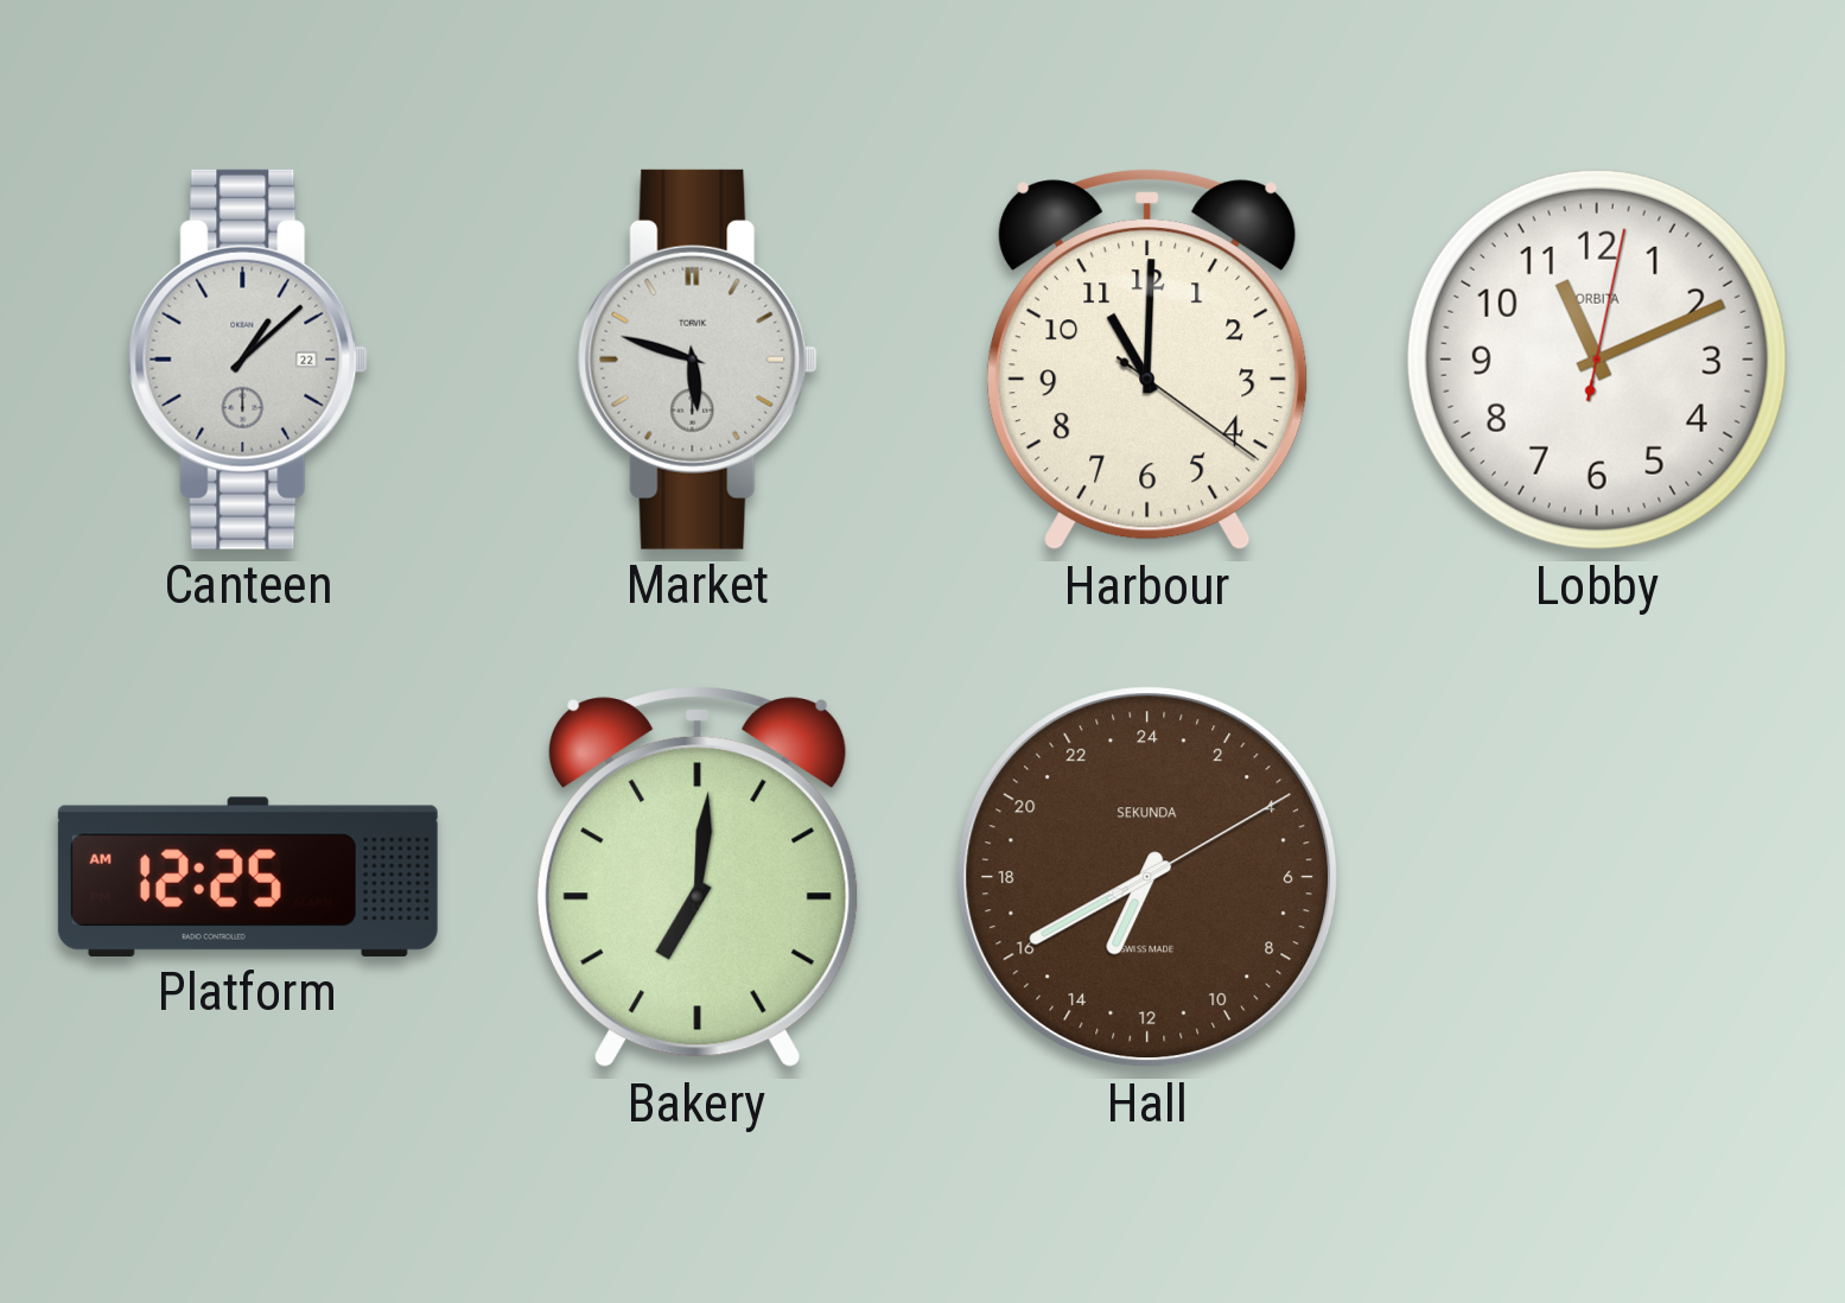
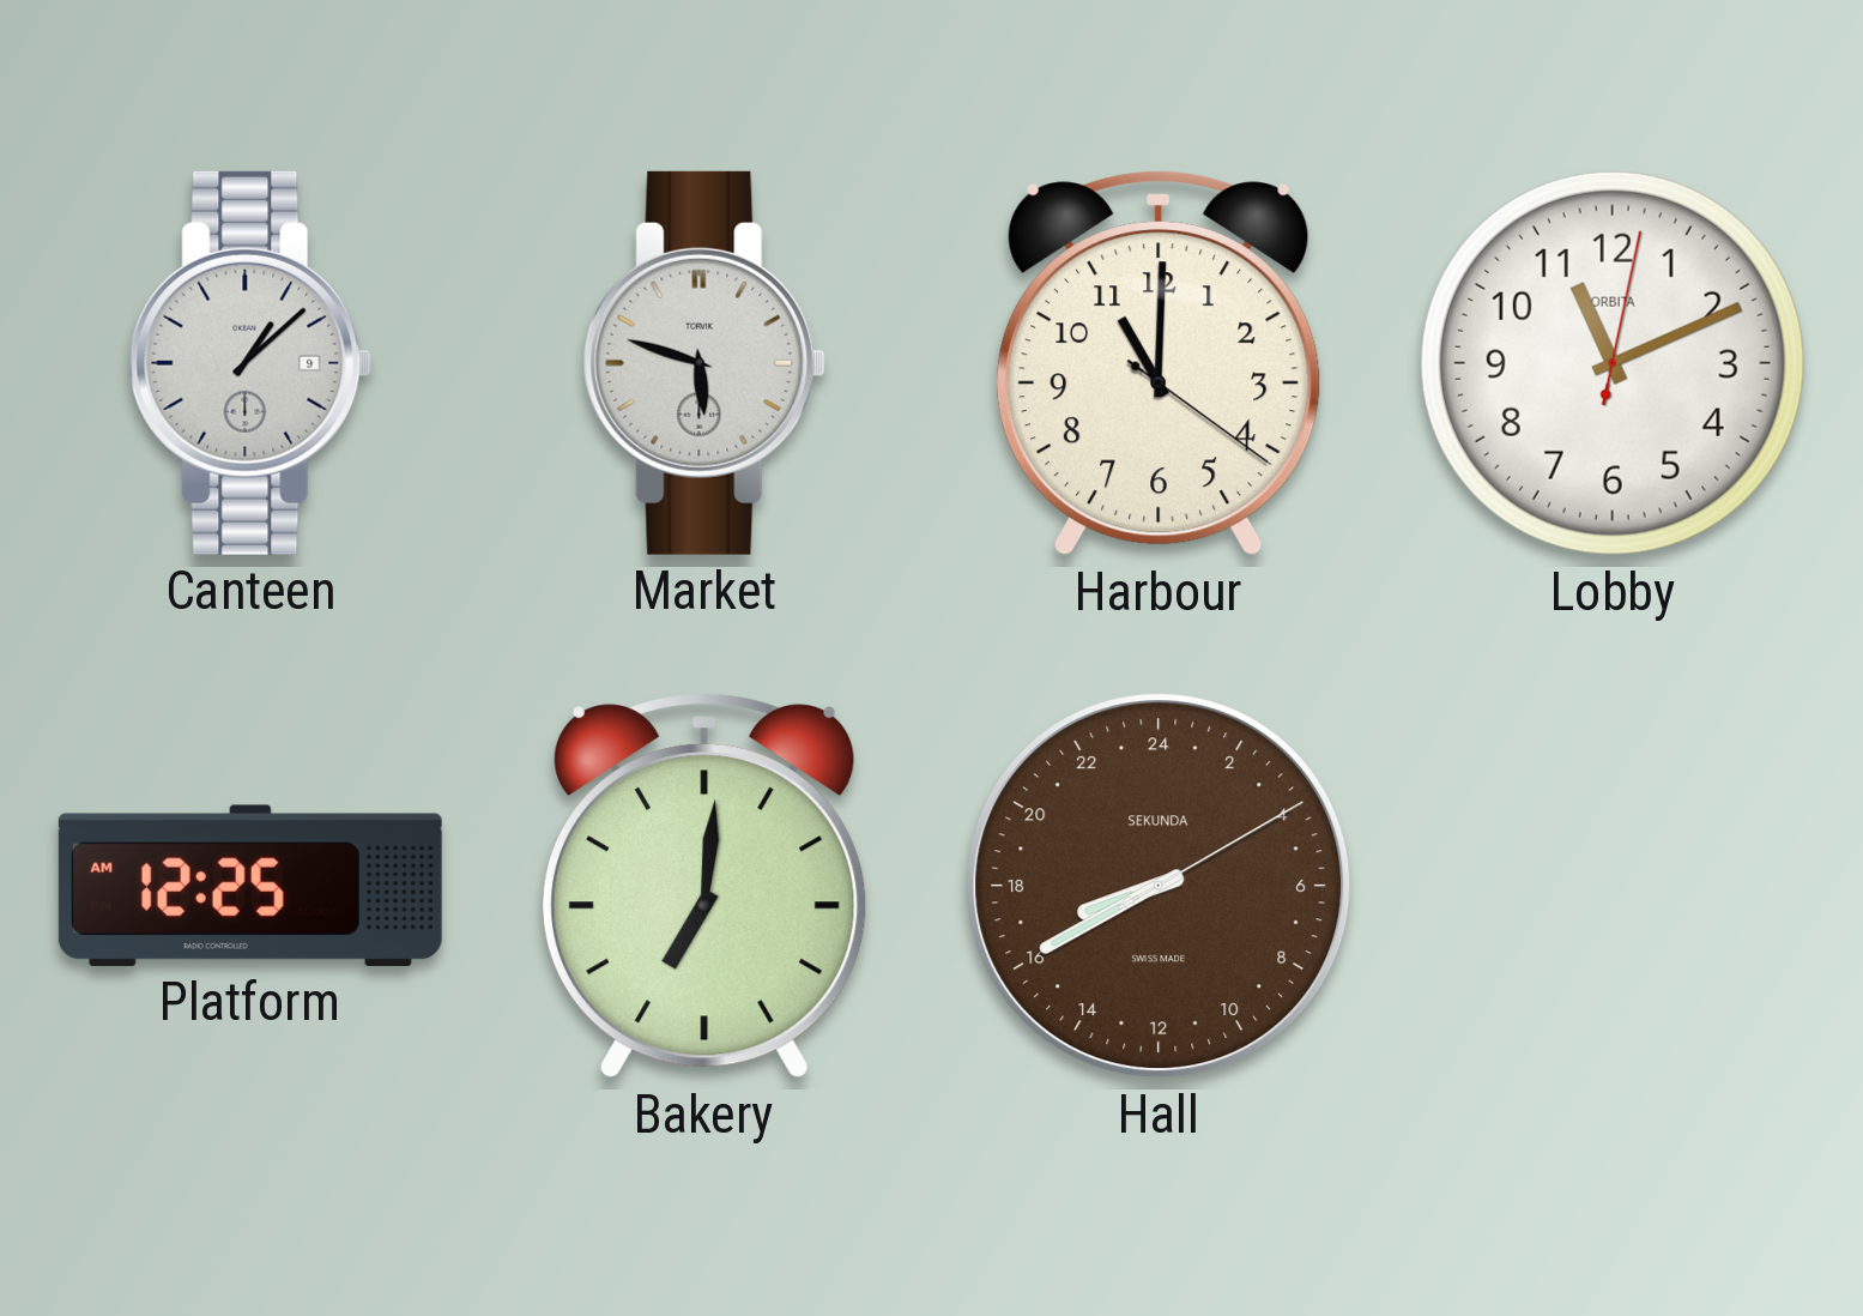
Canteen date: 22 -> 9
Hall: 13:40 -> 16:40
